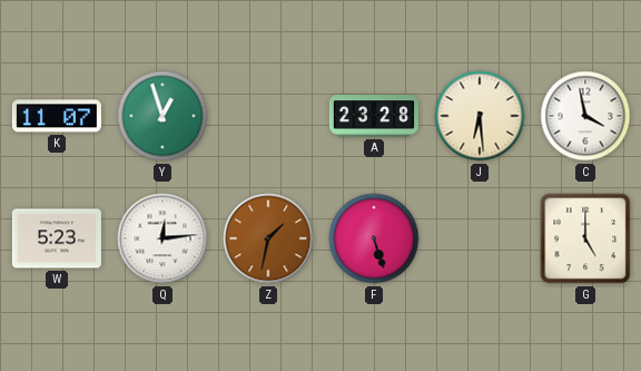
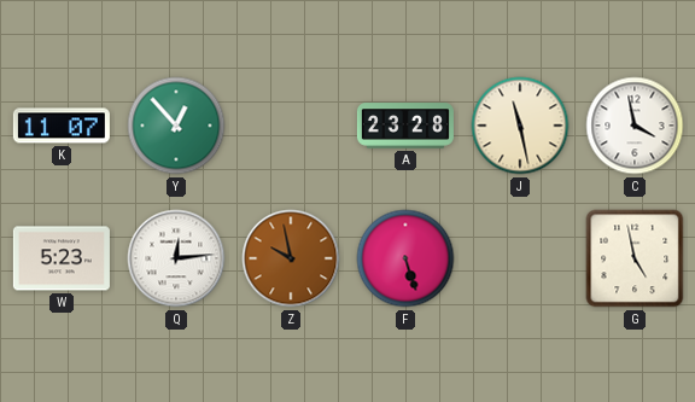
Y: 12:57 -> 12:53
J: 6:29 -> 11:28
Z: 1:32 -> 9:58
G: 5:00 -> 4:58
